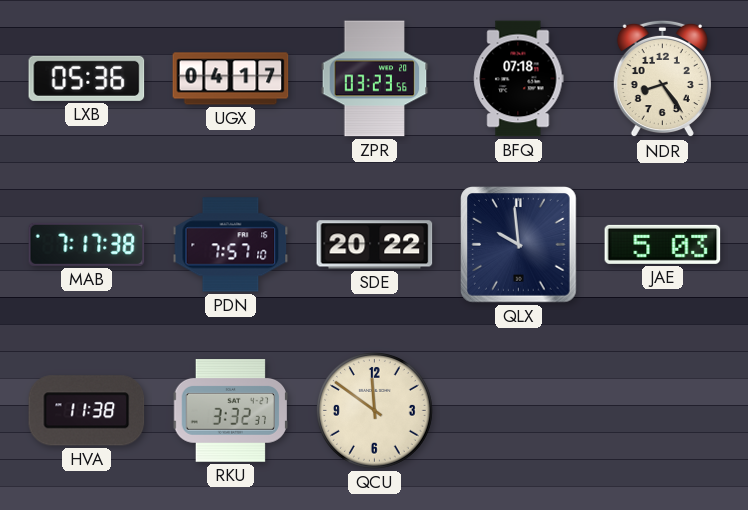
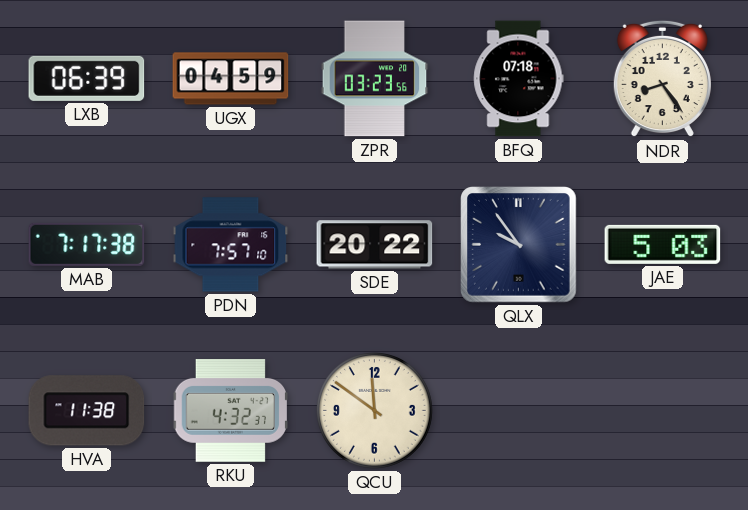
LXB: 05:36 -> 06:39
UGX: 04:17 -> 04:59
QLX: 9:59 -> 9:54
RKU: 3:32 -> 4:32
